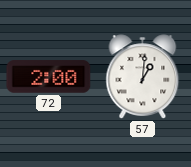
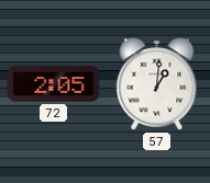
72: 2:00 -> 2:05
